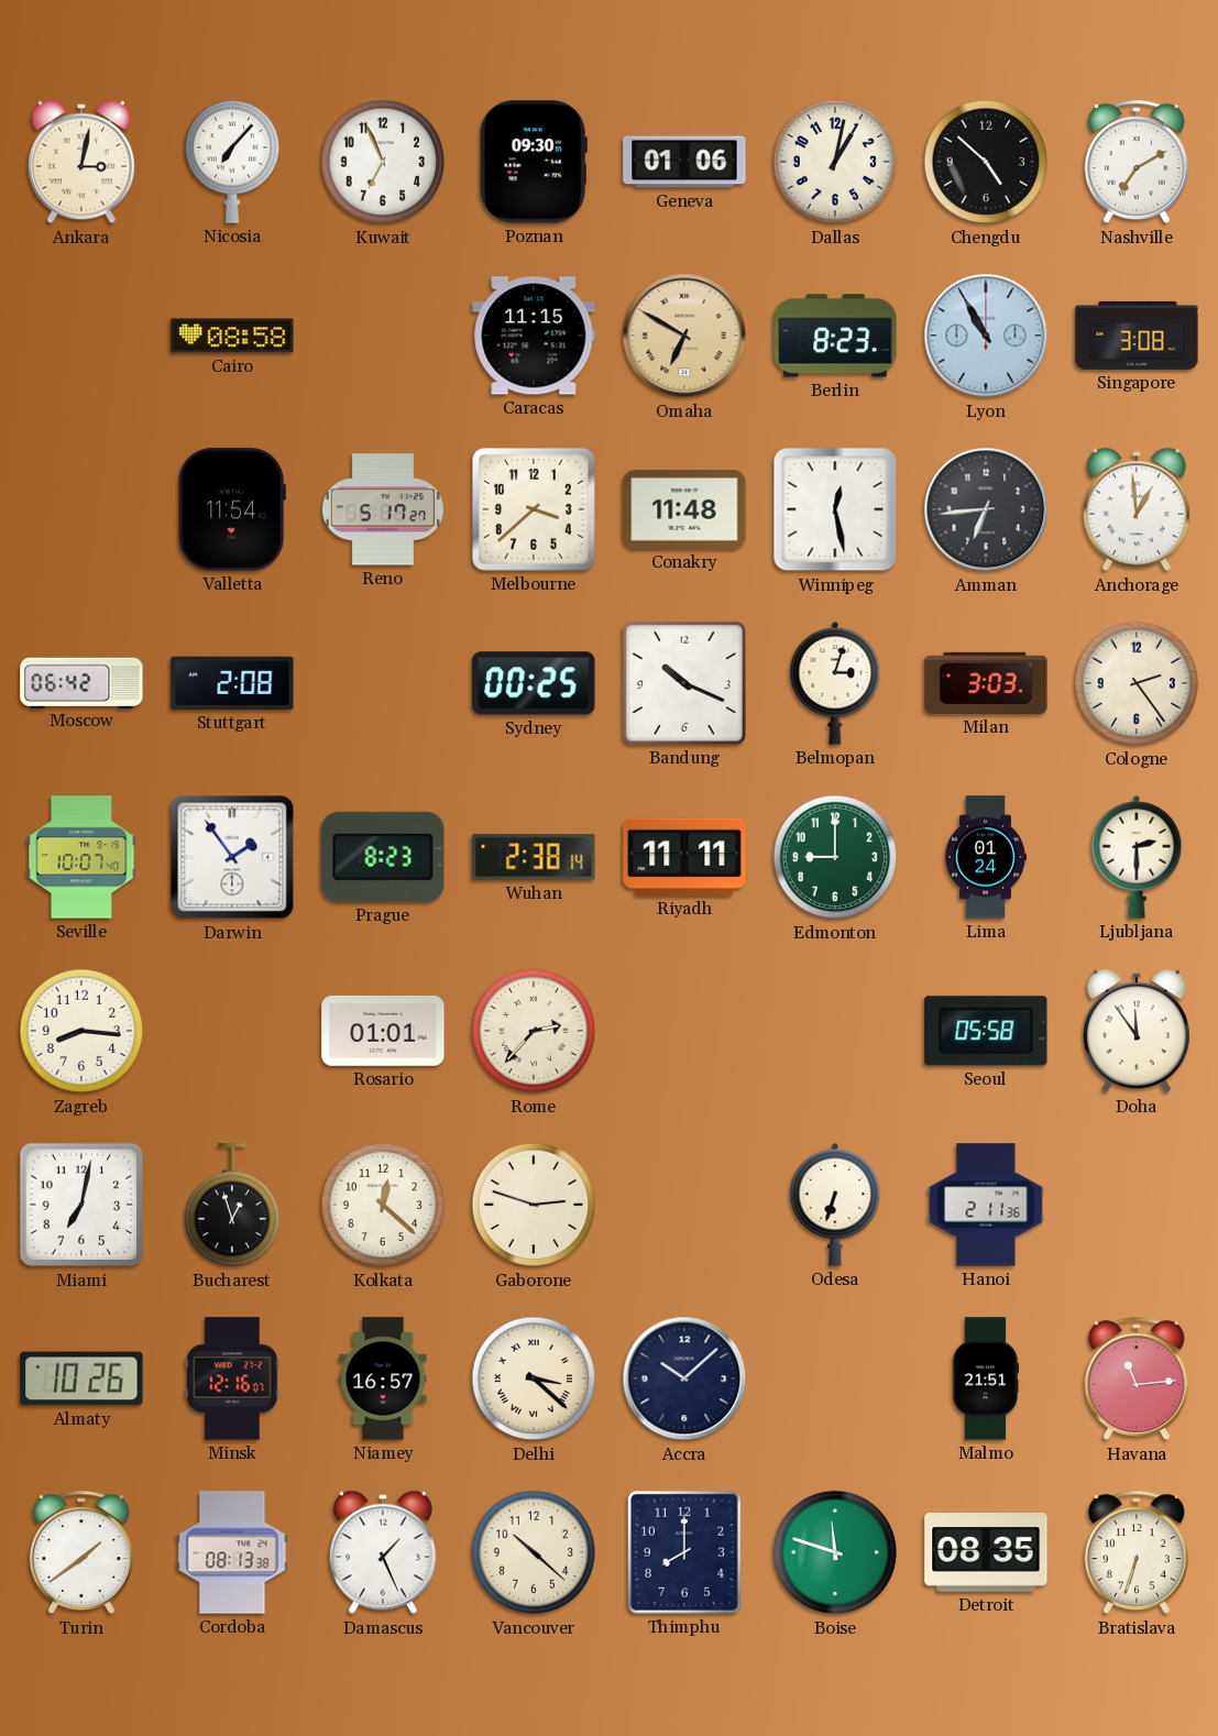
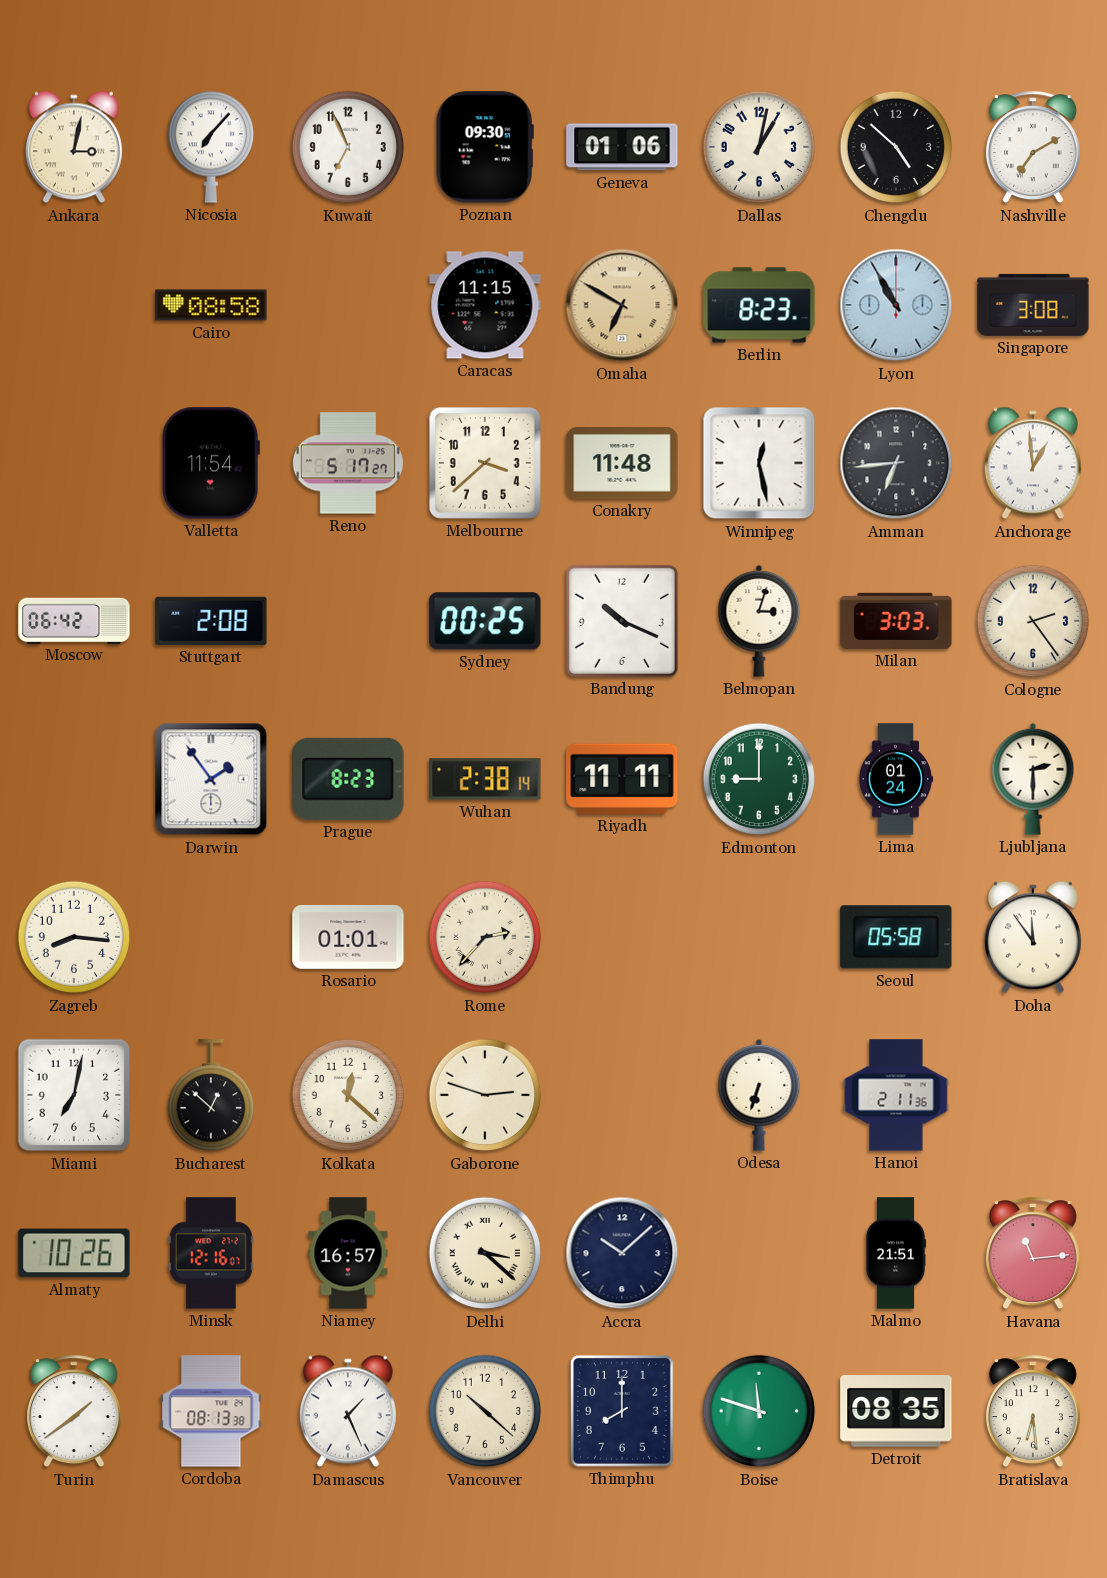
Seville: 10:07 -> none
Bucharest: 12:57 -> 12:52
Bratislava: 6:33 -> 6:29
